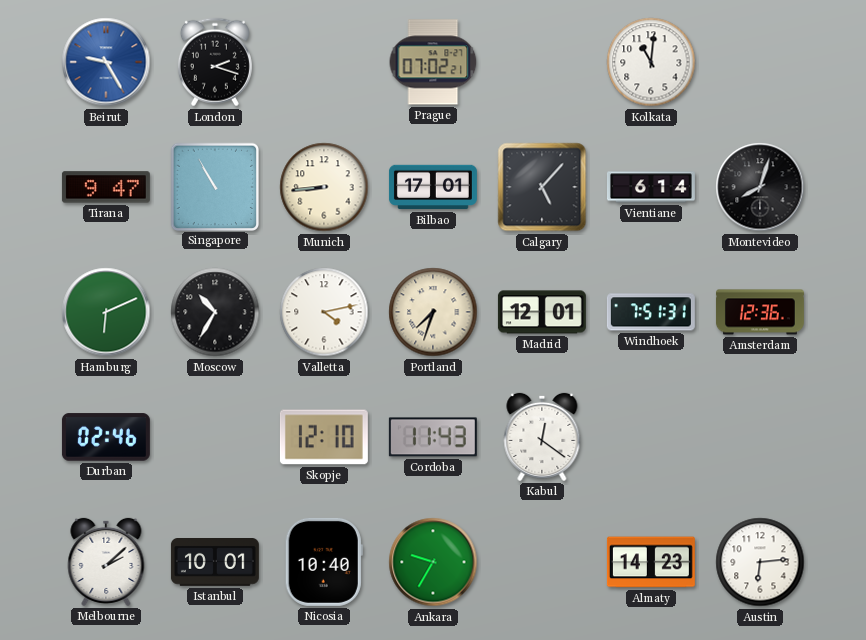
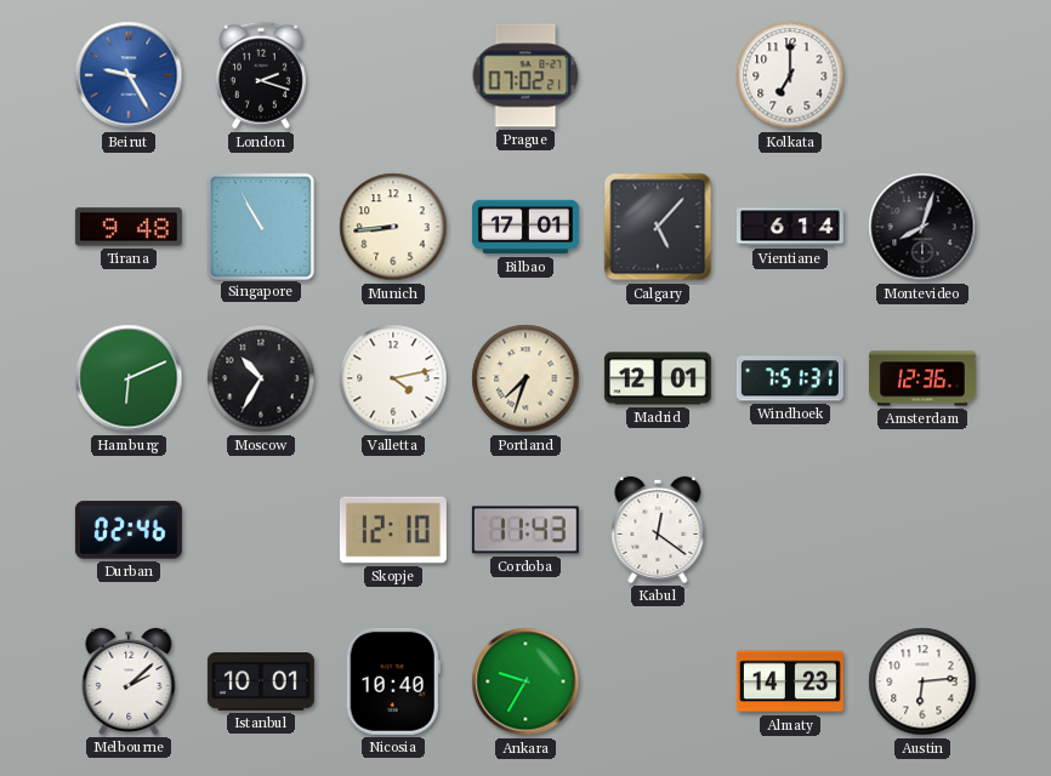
Kolkata: 11:01 -> 7:00
Tirana: 9:47 -> 9:48
